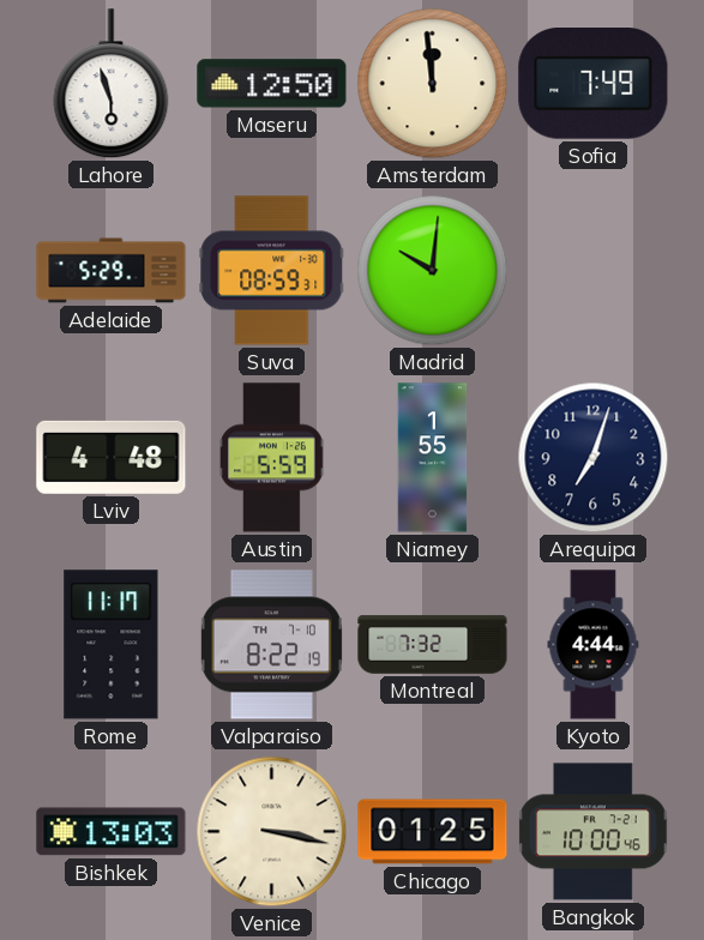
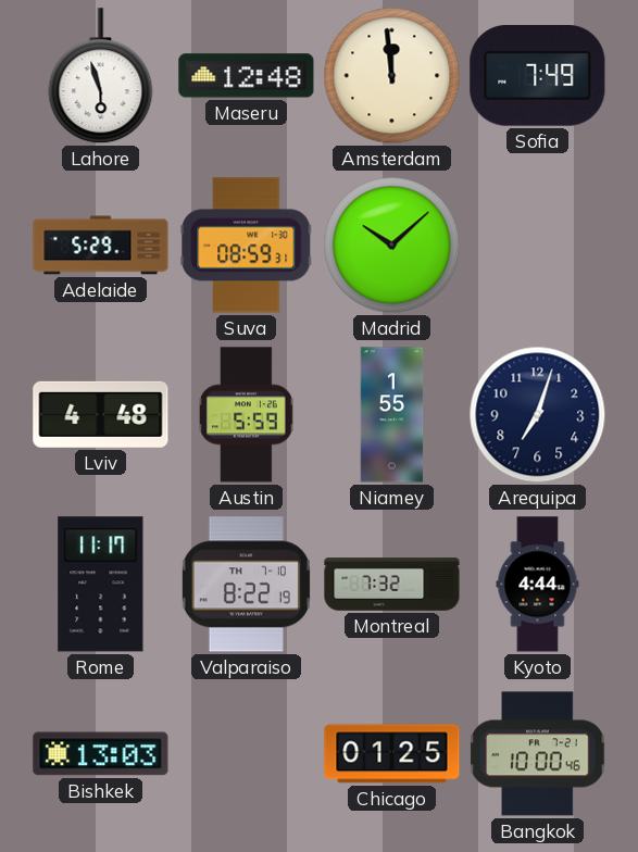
Maseru: 12:50 -> 12:48
Madrid: 10:01 -> 10:08
Venice: 3:17 -> none
